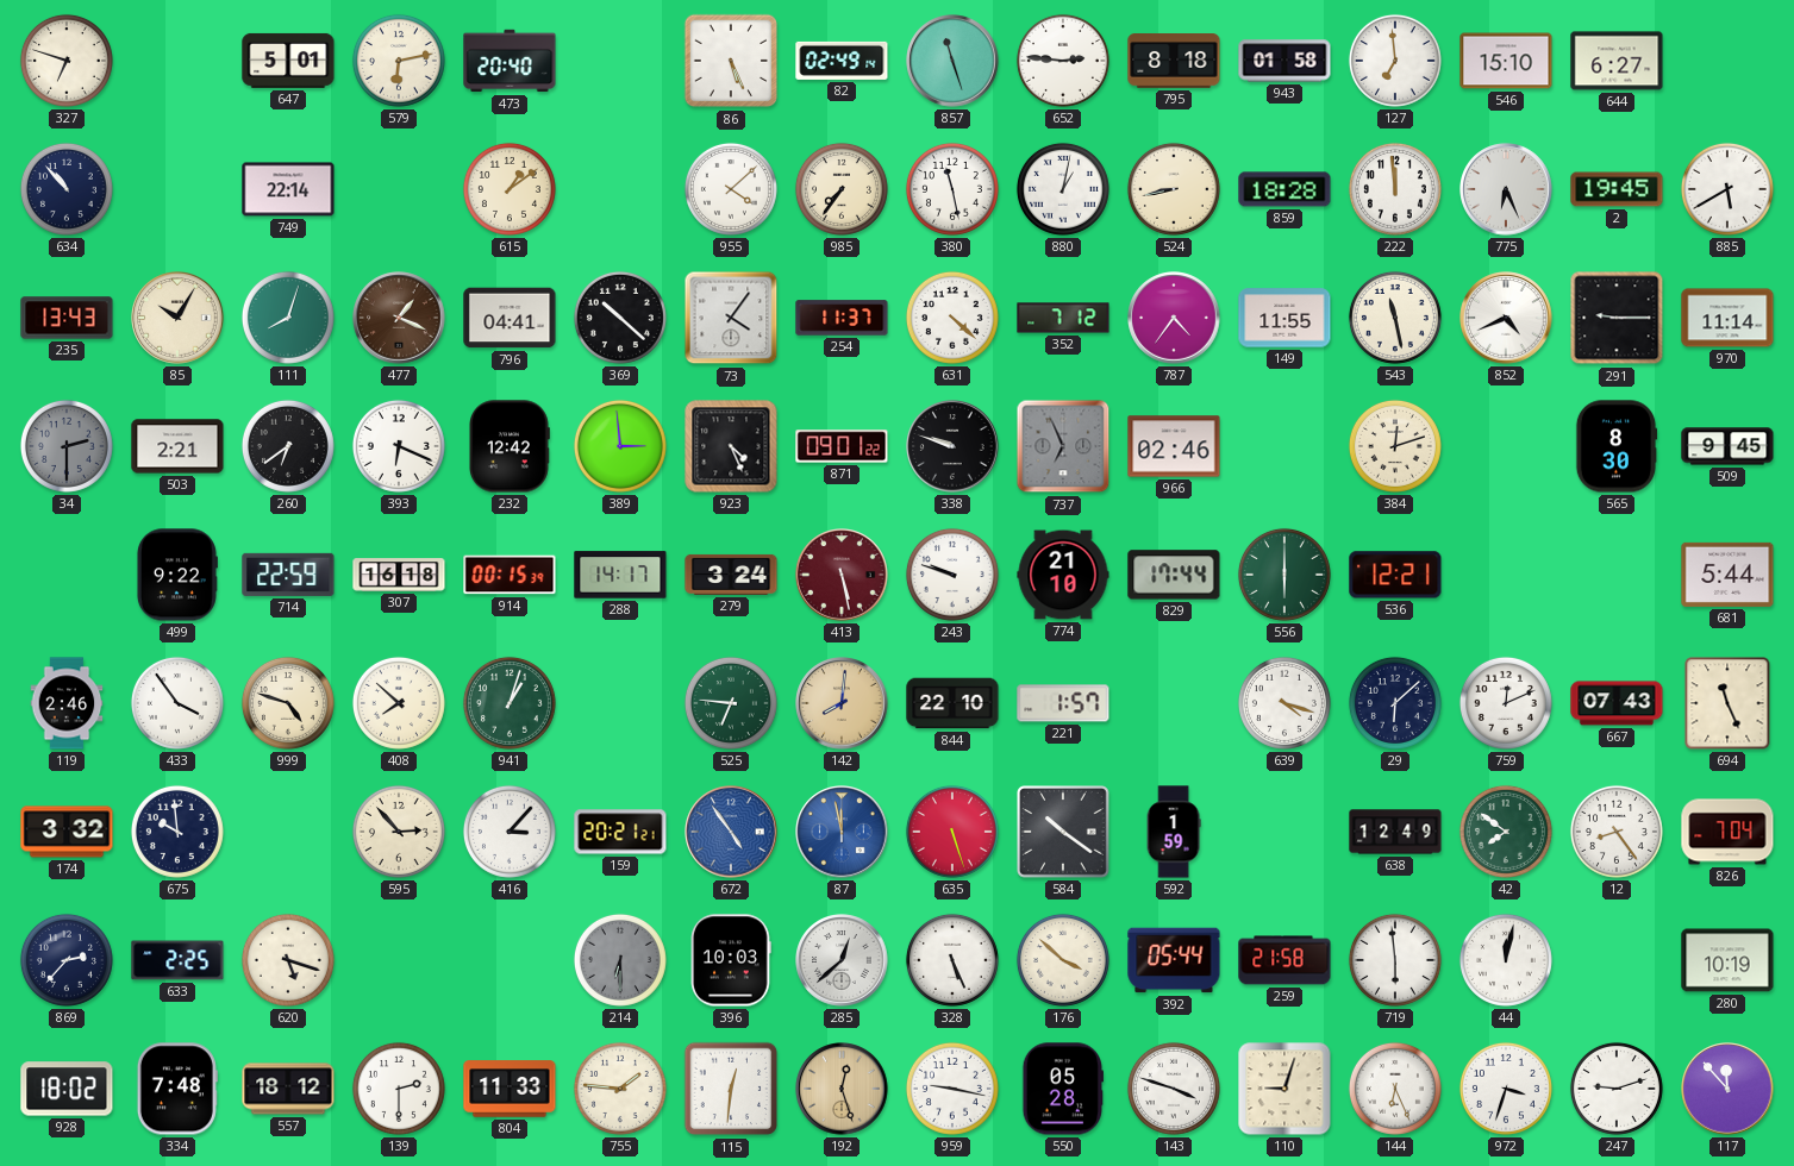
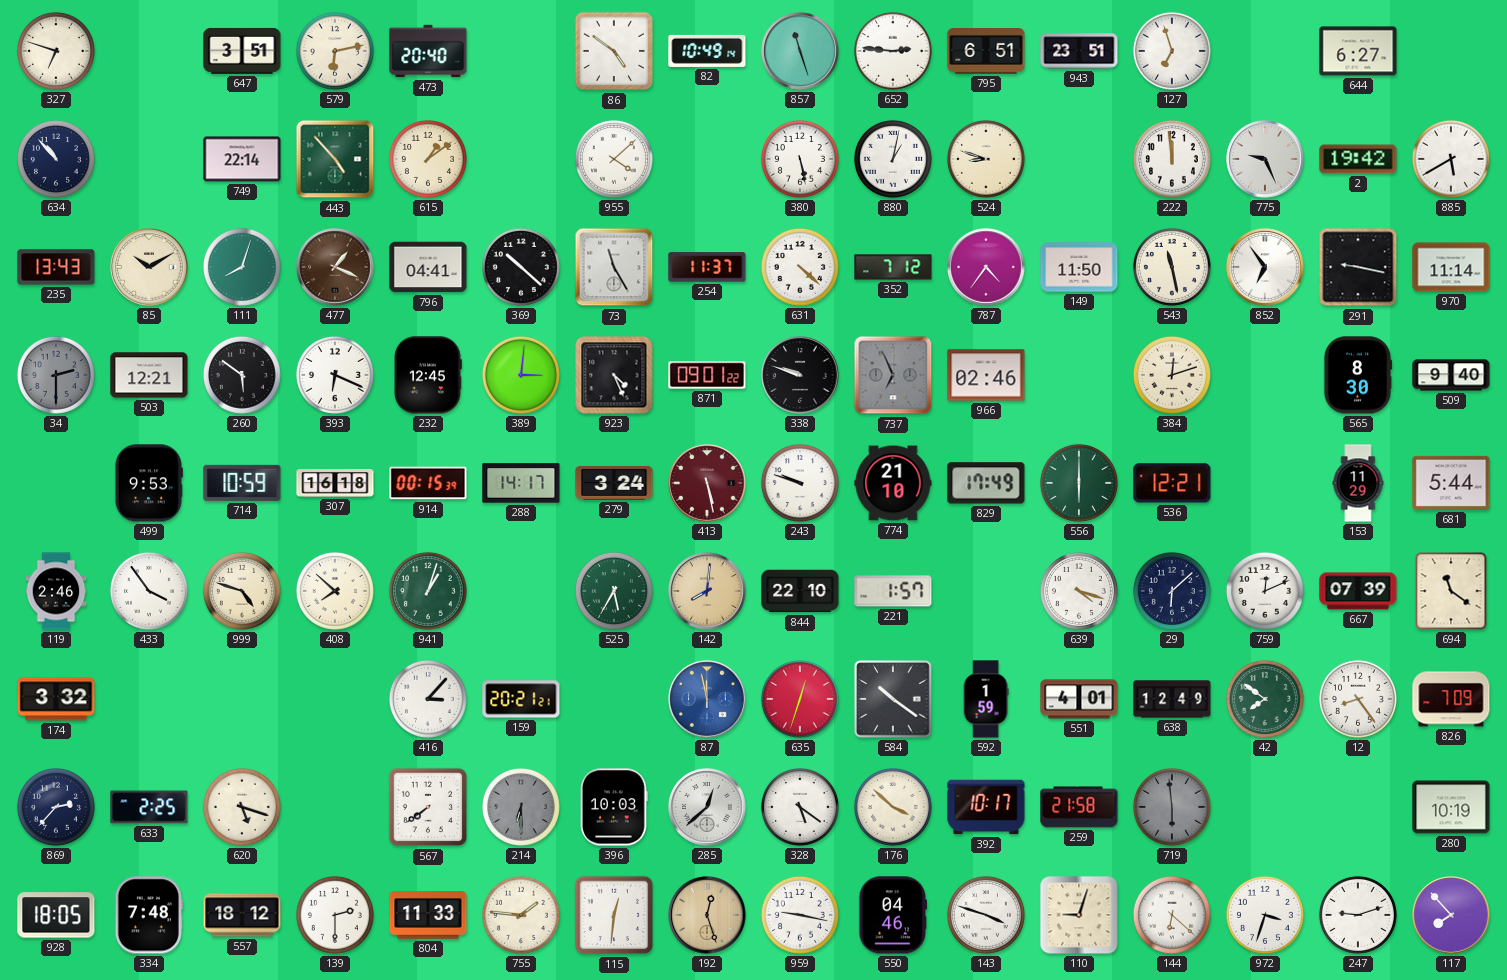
647: 5:01 -> 3:51
86: 5:26 -> 4:51
82: 02:49 -> 10:49
795: 8:18 -> 6:51
943: 01:58 -> 23:51
127: 6:59 -> 6:57
546: 15:10 -> none
443: none -> 4:53
985: 7:36 -> none
380: 11:28 -> 5:28
524: 8:43 -> 8:48
859: 18:28 -> none
775: 6:26 -> 9:26
2: 19:45 -> 19:42
85: 10:05 -> 10:10
73: 4:06 -> 11:25
149: 11:55 -> 11:50
852: 4:41 -> 6:54
291: 9:15 -> 9:17
503: 2:21 -> 12:21
260: 6:39 -> 5:51
232: 12:42 -> 12:45
389: 2:59 -> 3:01
509: 9:45 -> 9:40
499: 9:22 -> 9:53
714: 22:59 -> 10:59
829: 17:44 -> 17:49
153: none -> 11:29
525: 6:46 -> 5:35
667: 07:43 -> 07:39
694: 11:26 -> 11:21
675: 9:59 -> none
595: 2:53 -> none
672: 4:54 -> none
635: 5:27 -> 12:33
551: none -> 4:01
826: 7:04 -> 7:09
567: none -> 7:39
328: 5:26 -> 5:21
392: 05:44 -> 10:17
719 dial: white -> grey
44: 12:02 -> none
928: 18:02 -> 18:05
550: 05:28 -> 04:46
144: 6:26 -> 6:22
117: 11:53 -> 7:53
